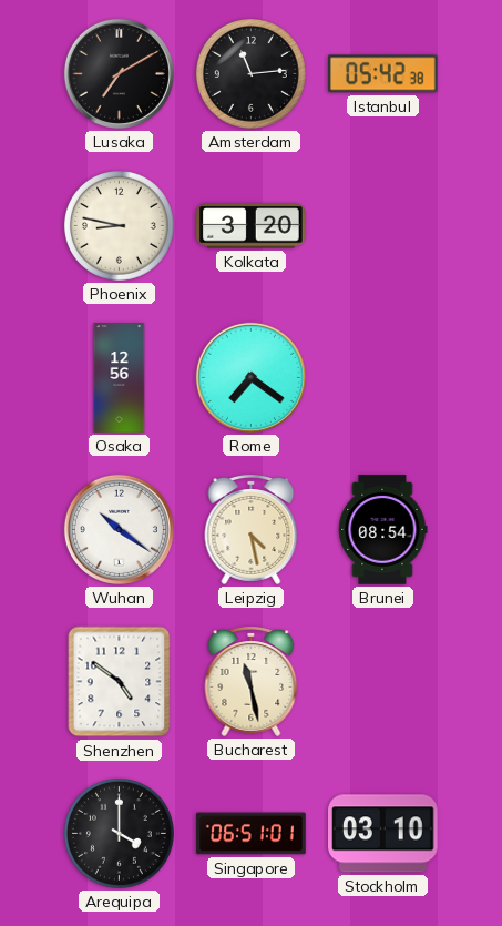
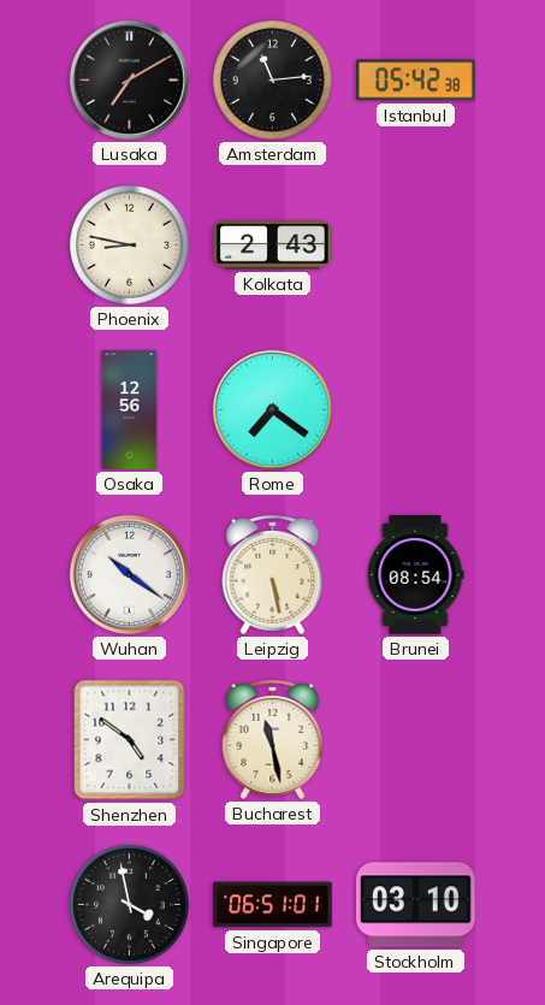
Kolkata: 3:20 -> 2:43
Leipzig: 4:28 -> 5:28
Arequipa: 4:00 -> 3:58
